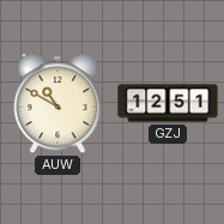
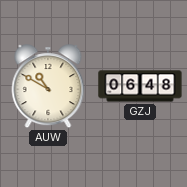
GZJ: 12:51 -> 06:48
